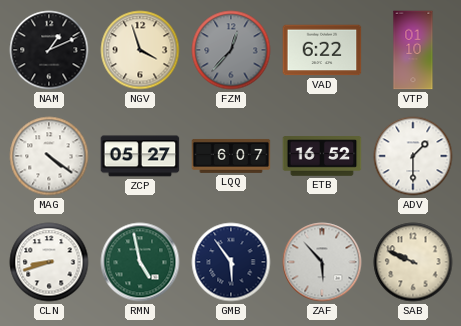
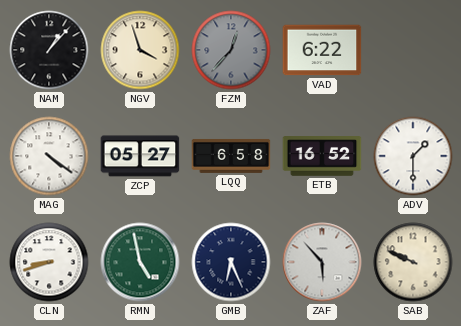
NAM: 1:11 -> 1:07
VTP: 01:10 -> none
LQQ: 6:07 -> 6:58
GMB: 5:54 -> 6:26
